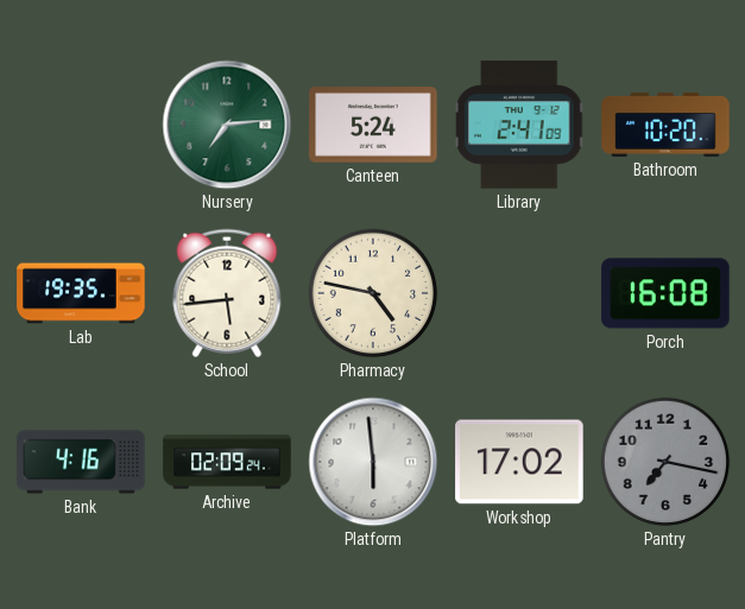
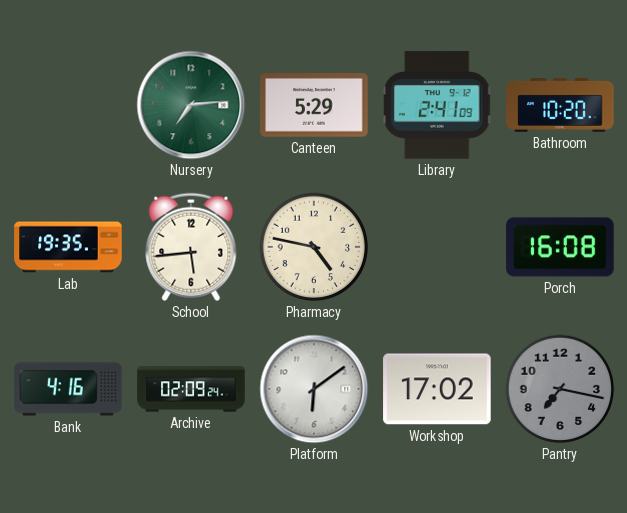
Canteen: 5:24 -> 5:29
Platform: 5:59 -> 6:09
